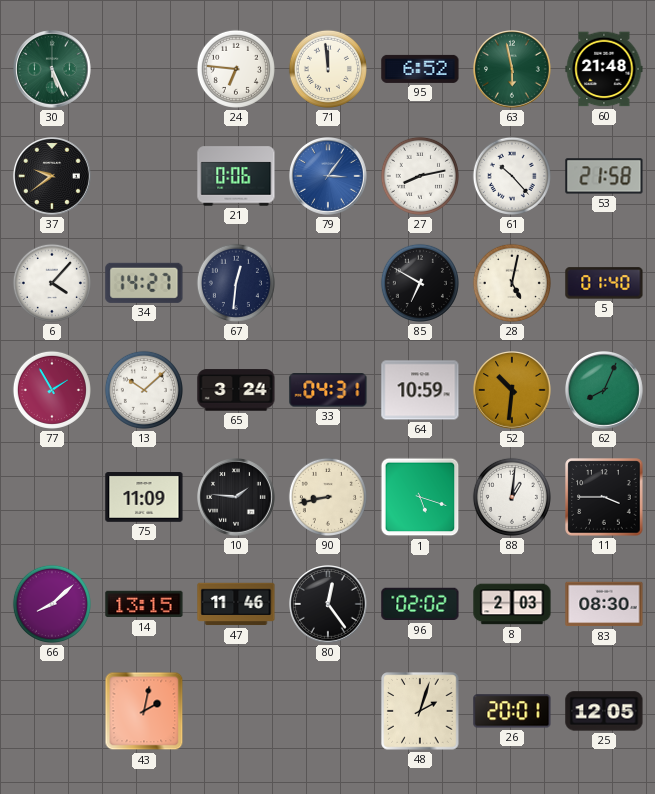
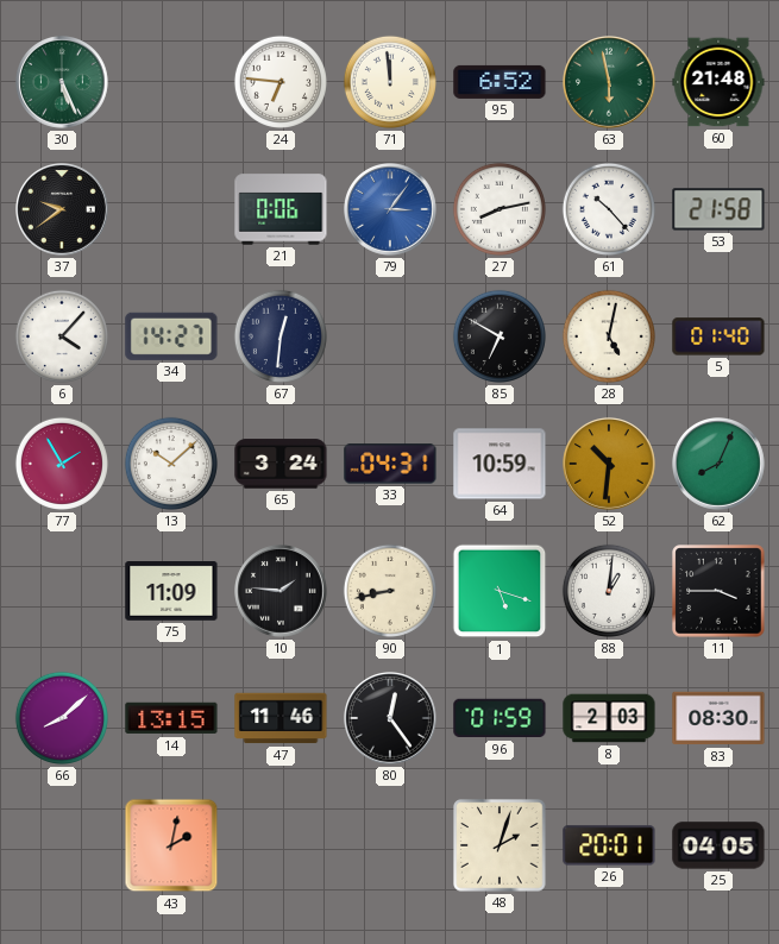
96: 02:02 -> 01:59
25: 12:05 -> 04:05
